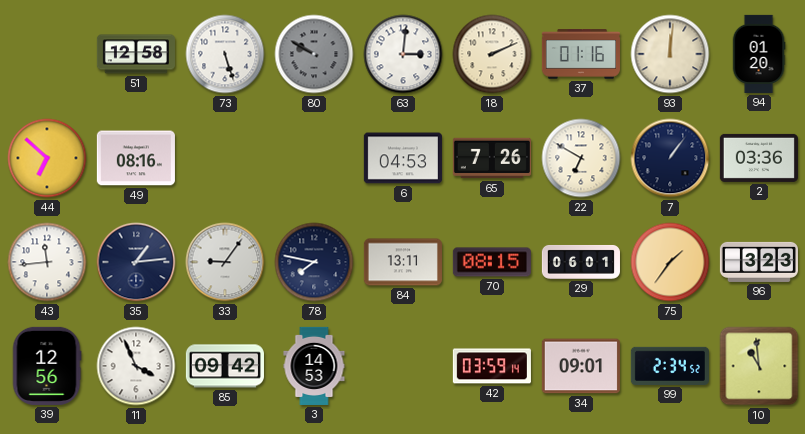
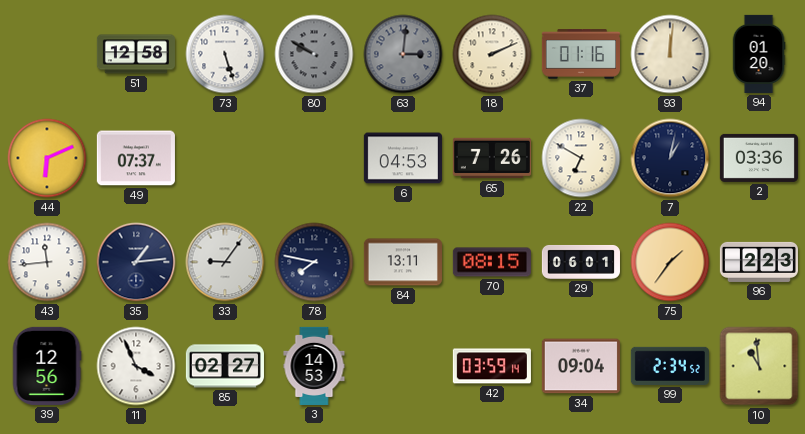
63 dial: white -> grey
44: 6:52 -> 6:11
49: 08:16 -> 07:37
7: 1:06 -> 1:02
96: 3:23 -> 2:23
85: 09:42 -> 02:27
34: 09:01 -> 09:04
